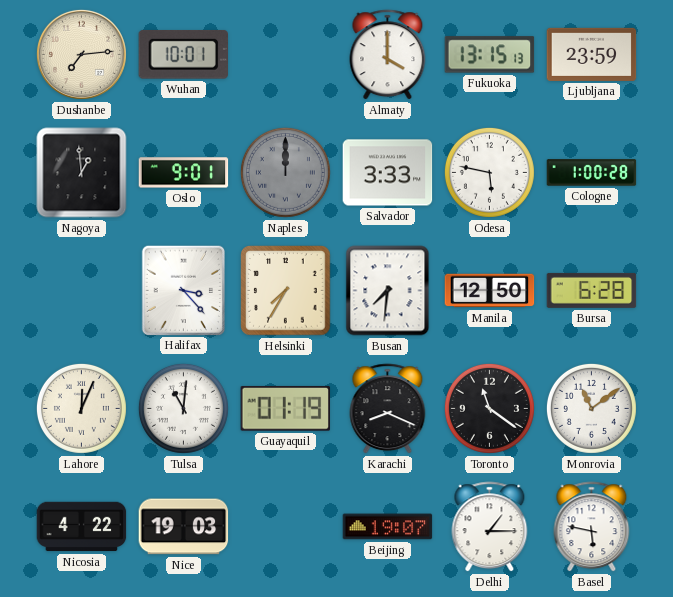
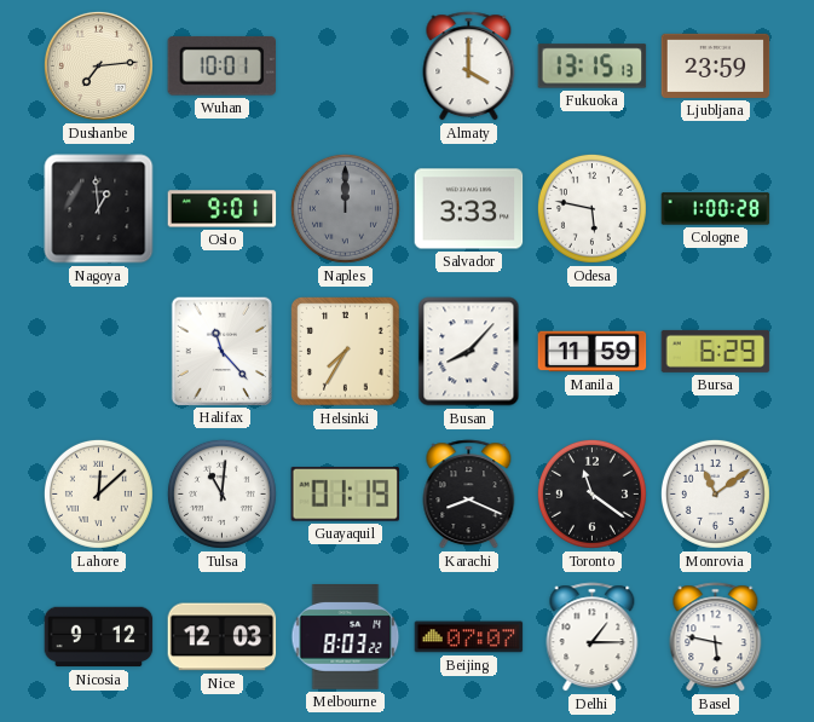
Halifax: 3:23 -> 11:23
Busan: 7:31 -> 8:07
Manila: 12:50 -> 11:59
Bursa: 6:28 -> 6:29
Lahore: 12:04 -> 12:08
Nicosia: 4:22 -> 9:12
Nice: 19:03 -> 12:03
Melbourne: none -> 8:03
Beijing: 19:07 -> 07:07
